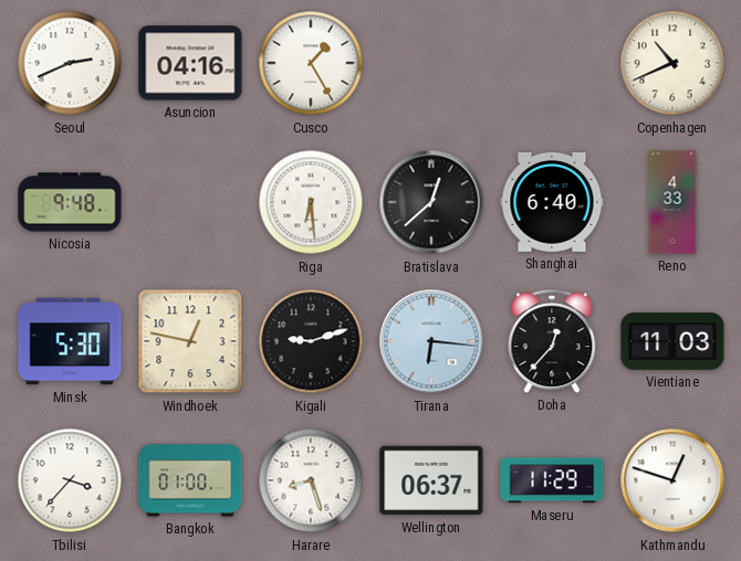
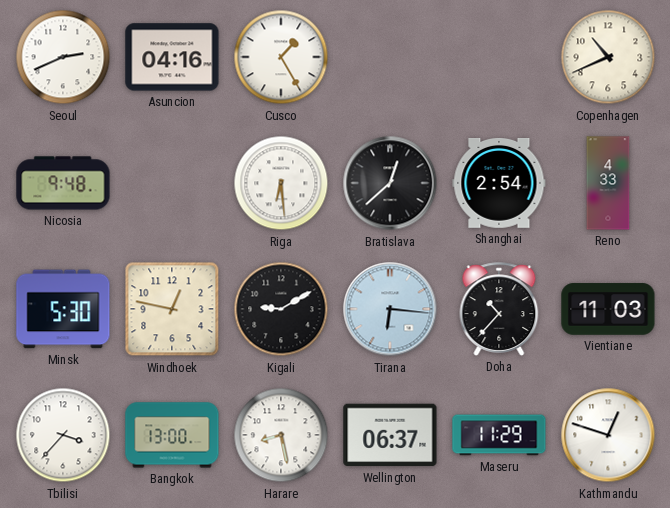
Shanghai: 6:40 -> 2:54
Kigali: 9:12 -> 9:10
Doha: 12:37 -> 10:37
Bangkok: 01:00 -> 13:00
Harare: 8:27 -> 8:28
